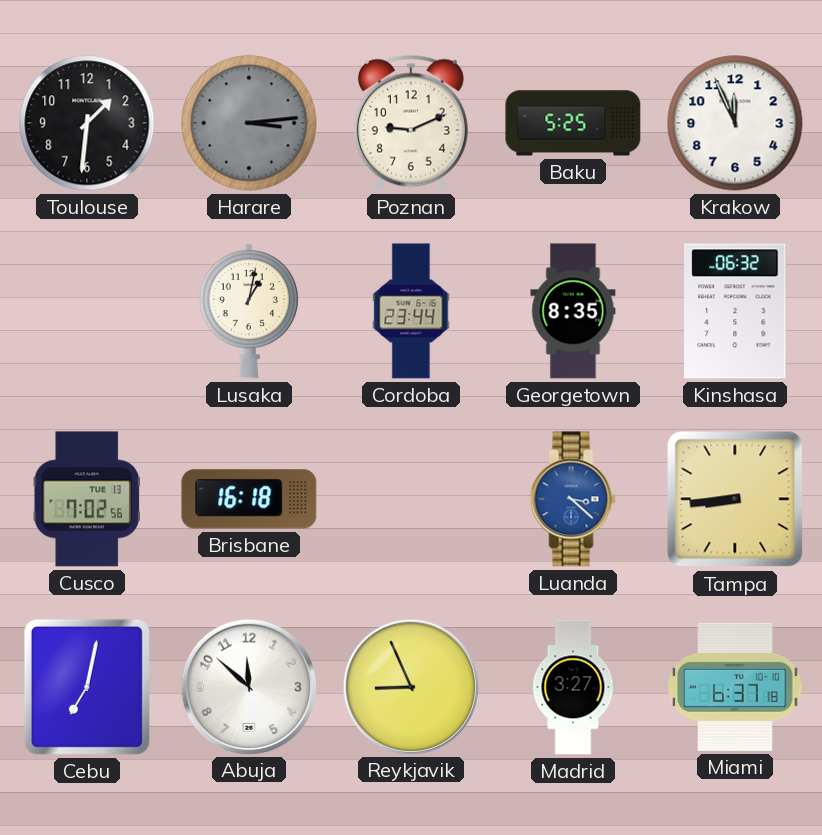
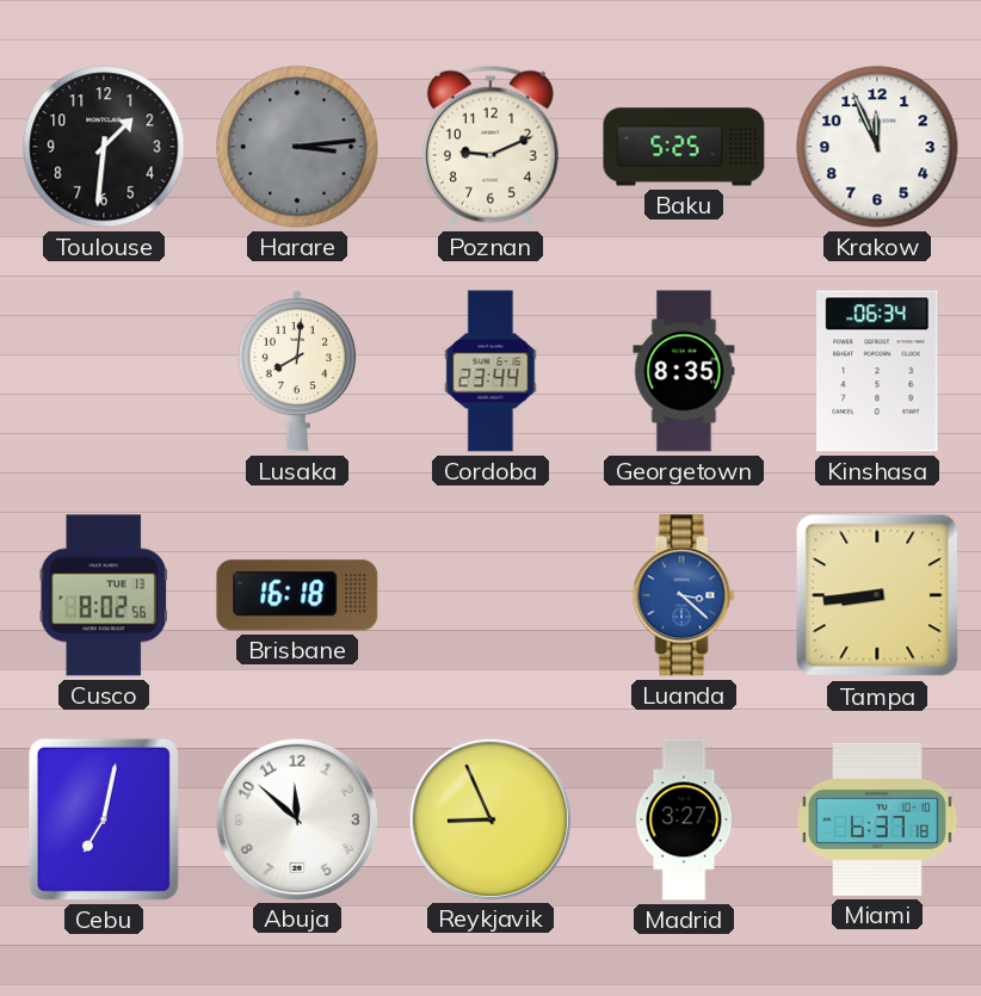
Lusaka: 1:02 -> 8:01
Kinshasa: 06:32 -> 06:34
Cusco: 7:02 -> 8:02
